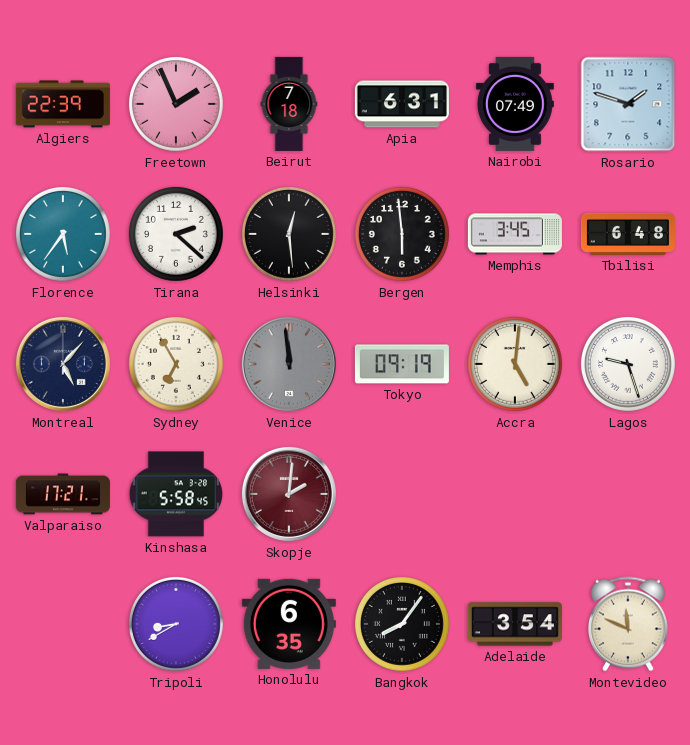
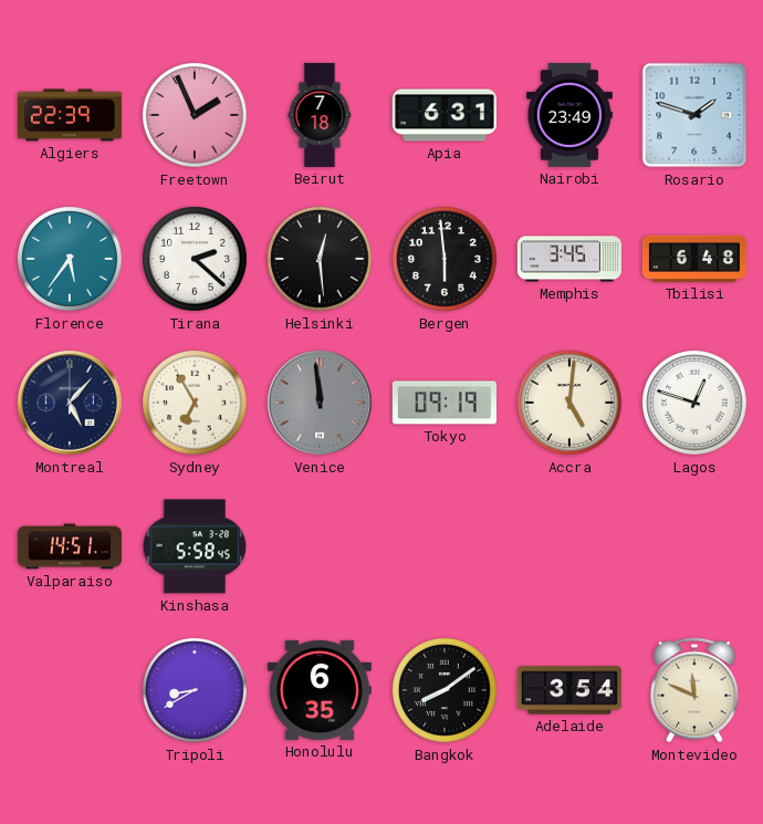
Nairobi: 07:49 -> 23:49
Lagos: 9:27 -> 12:48
Valparaiso: 17:21 -> 14:51
Skopje: 2:01 -> none
Bangkok: 8:06 -> 8:09
